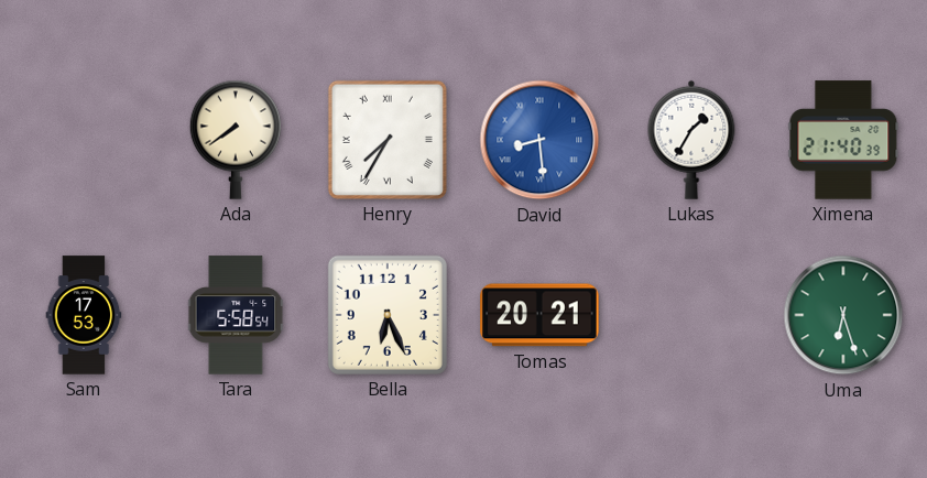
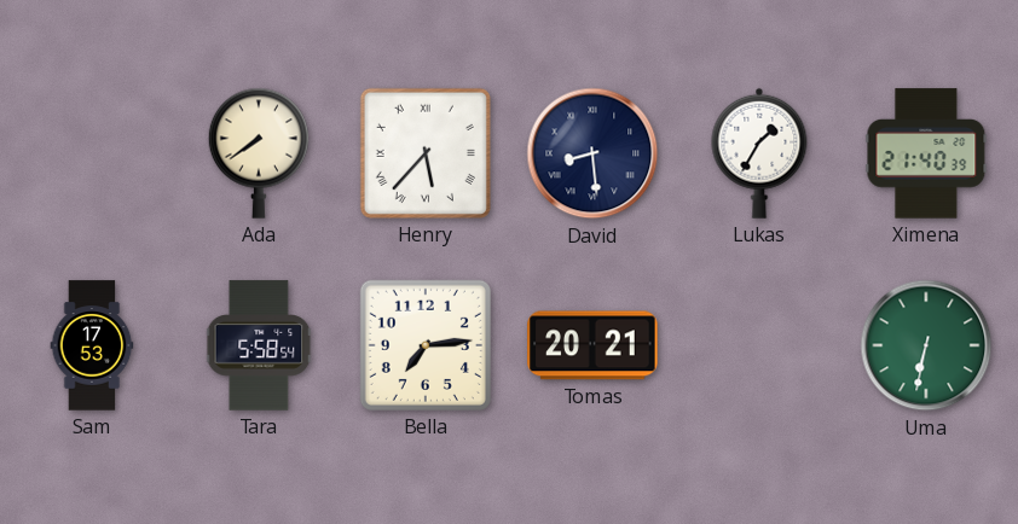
Henry: 7:35 -> 5:37
David dial: blue -> navy
Bella: 6:26 -> 7:14
Uma: 6:27 -> 6:32
